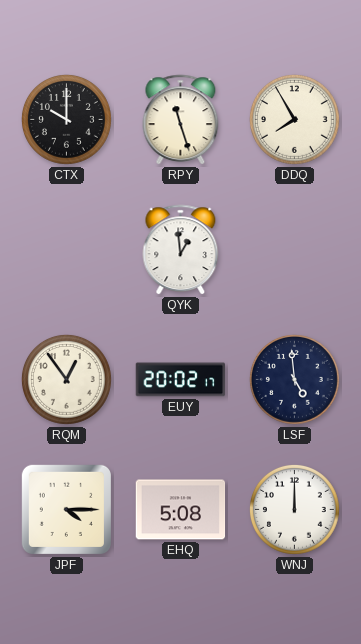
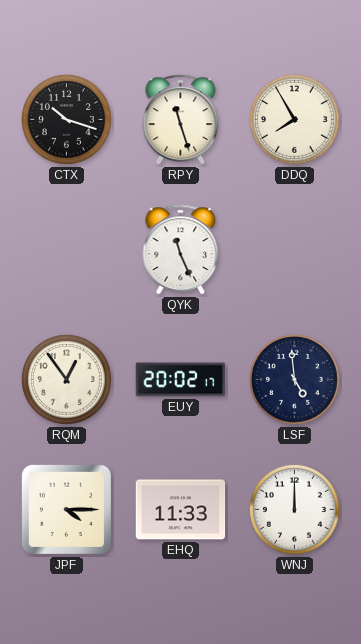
CTX: 10:00 -> 10:18
QYK: 12:59 -> 11:26
EHQ: 5:08 -> 11:33
